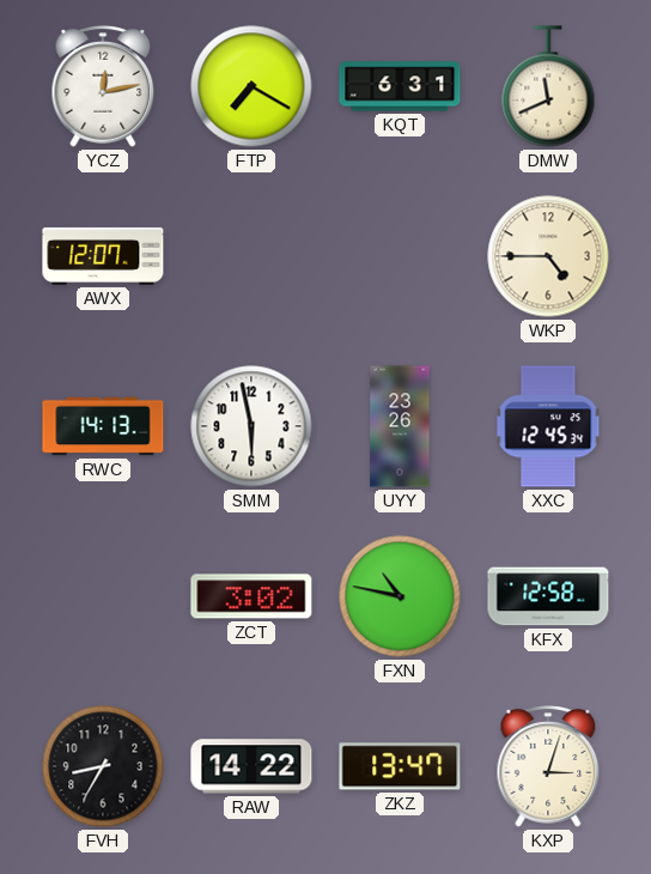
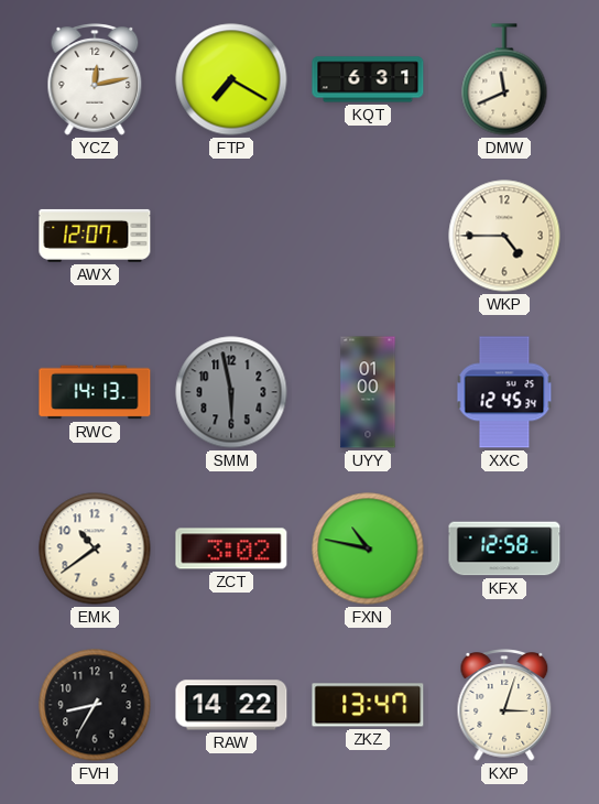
SMM dial: white -> grey
UYY: 23:26 -> 01:00
EMK: none -> 10:39
